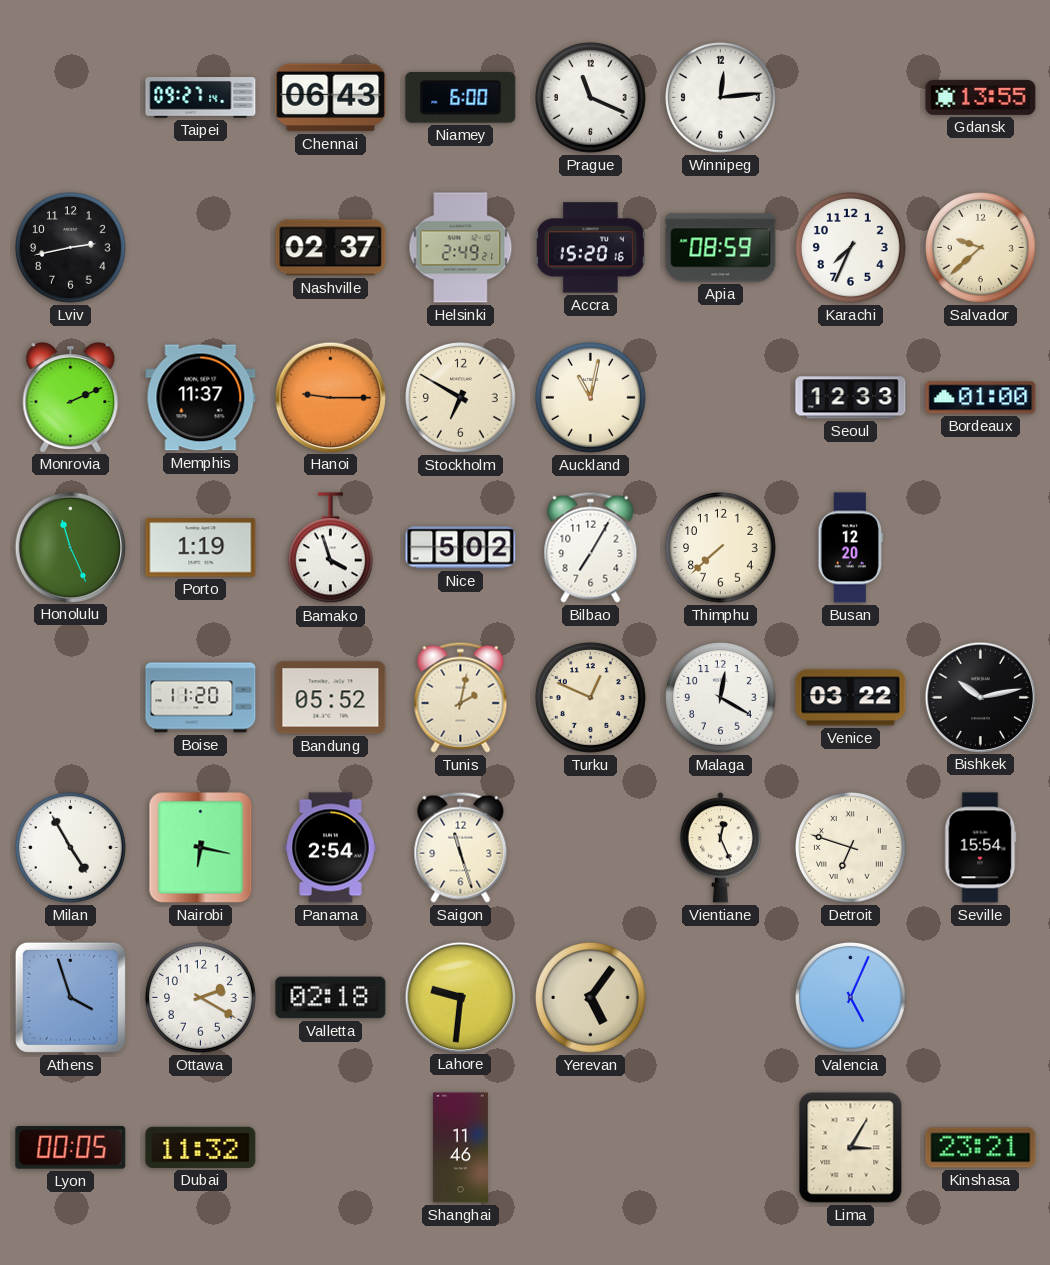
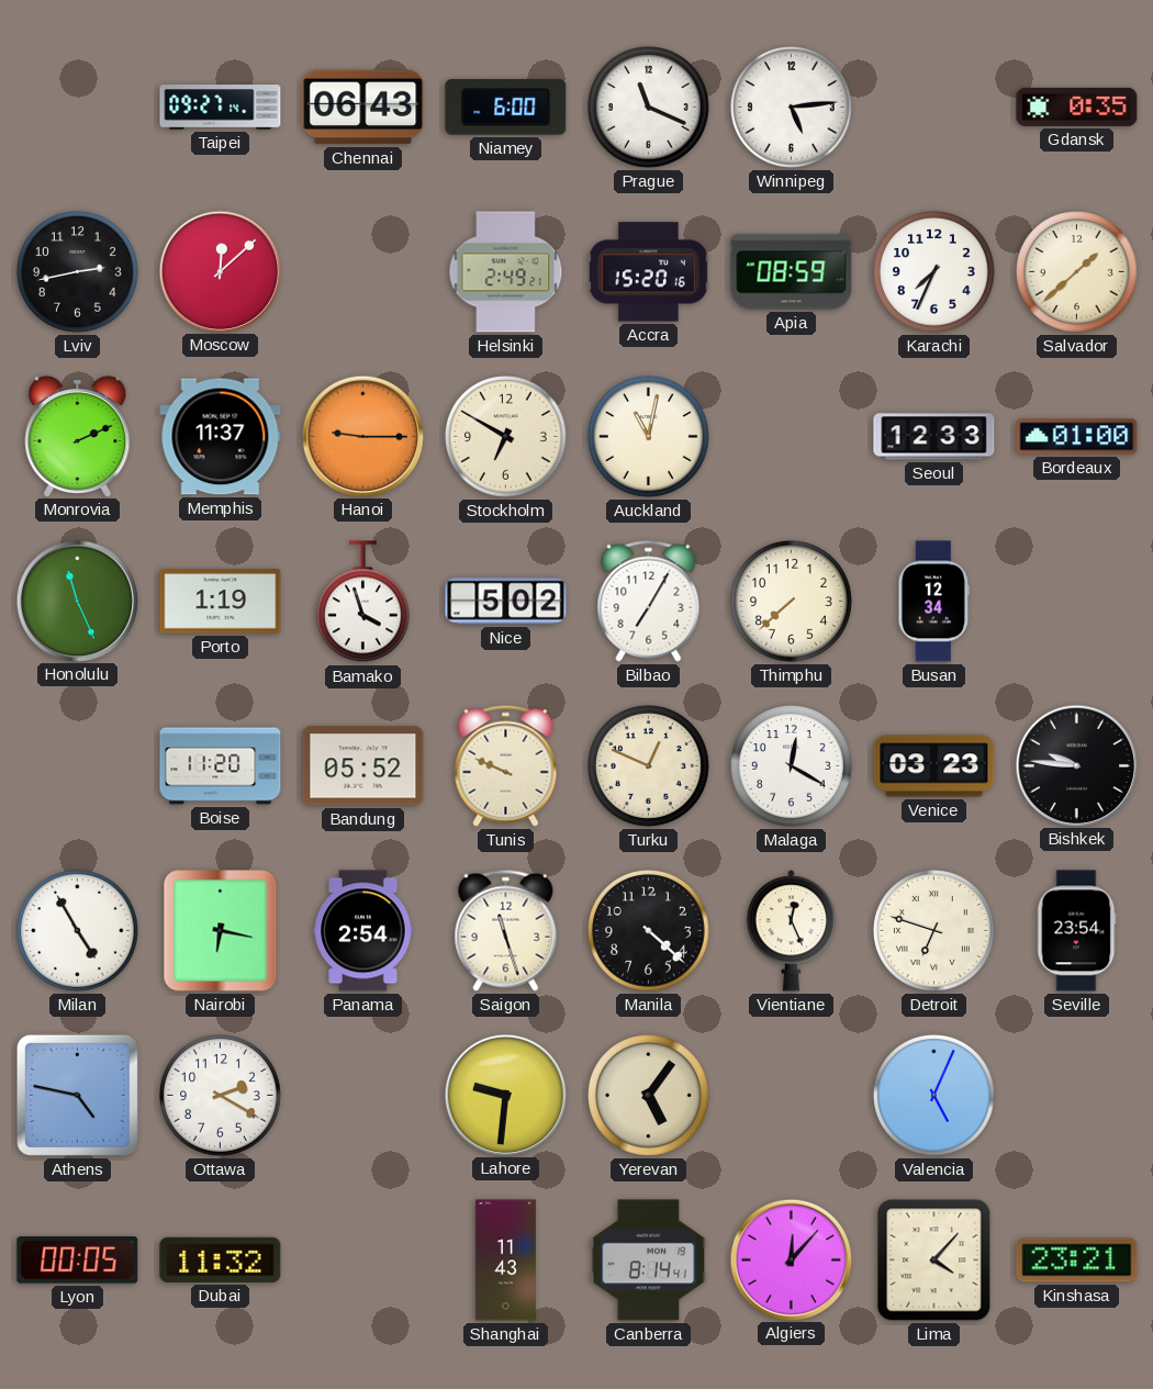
Winnipeg: 12:14 -> 5:14
Gdansk: 13:55 -> 0:35
Moscow: none -> 12:08
Nashville: 02:37 -> none
Salvador: 9:38 -> 1:38
Busan: 12:20 -> 12:34
Tunis: 2:02 -> 9:49
Venice: 03:22 -> 03:23
Bishkek: 10:13 -> 9:46
Manila: none -> 4:22
Seville: 15:54 -> 23:54
Athens: 3:57 -> 4:47
Valletta: 02:18 -> none
Shanghai: 11:46 -> 11:43
Canberra: none -> 8:14
Algiers: none -> 12:07
Lima: 3:05 -> 4:07
